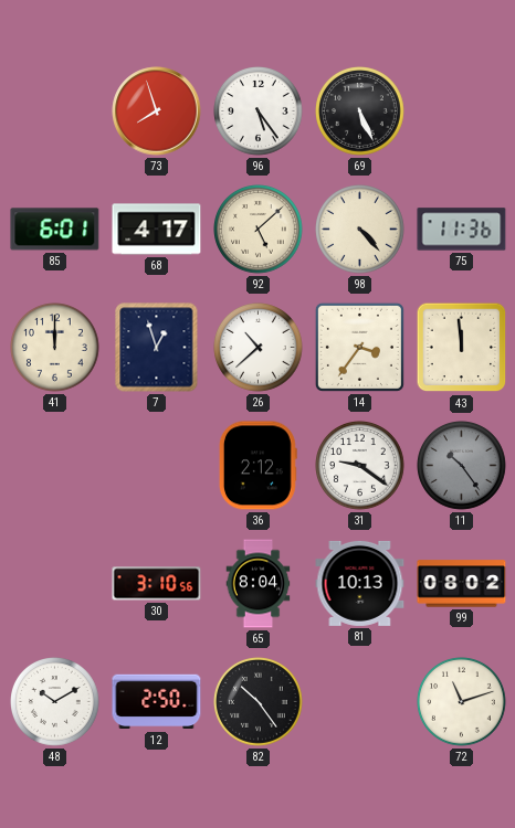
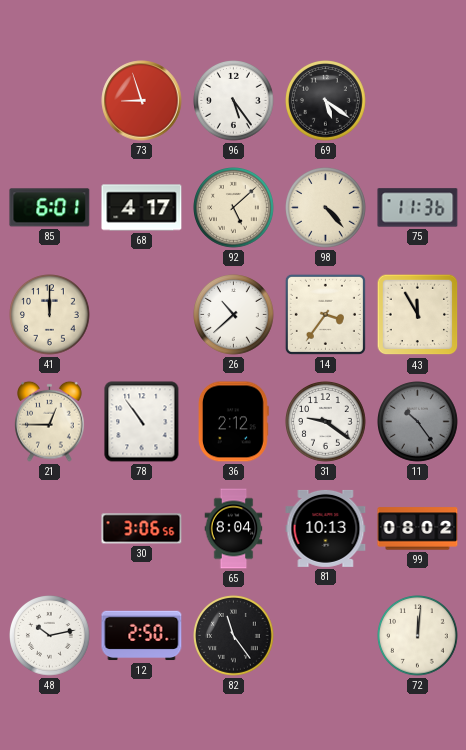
73: 7:57 -> 8:57
69: 5:26 -> 5:21
7: 12:57 -> none
43: 11:59 -> 11:55
21: none -> 12:45
78: none -> 10:54
30: 3:10 -> 3:06
48: 10:10 -> 10:13
82: 10:24 -> 11:24
72: 11:12 -> 12:01
